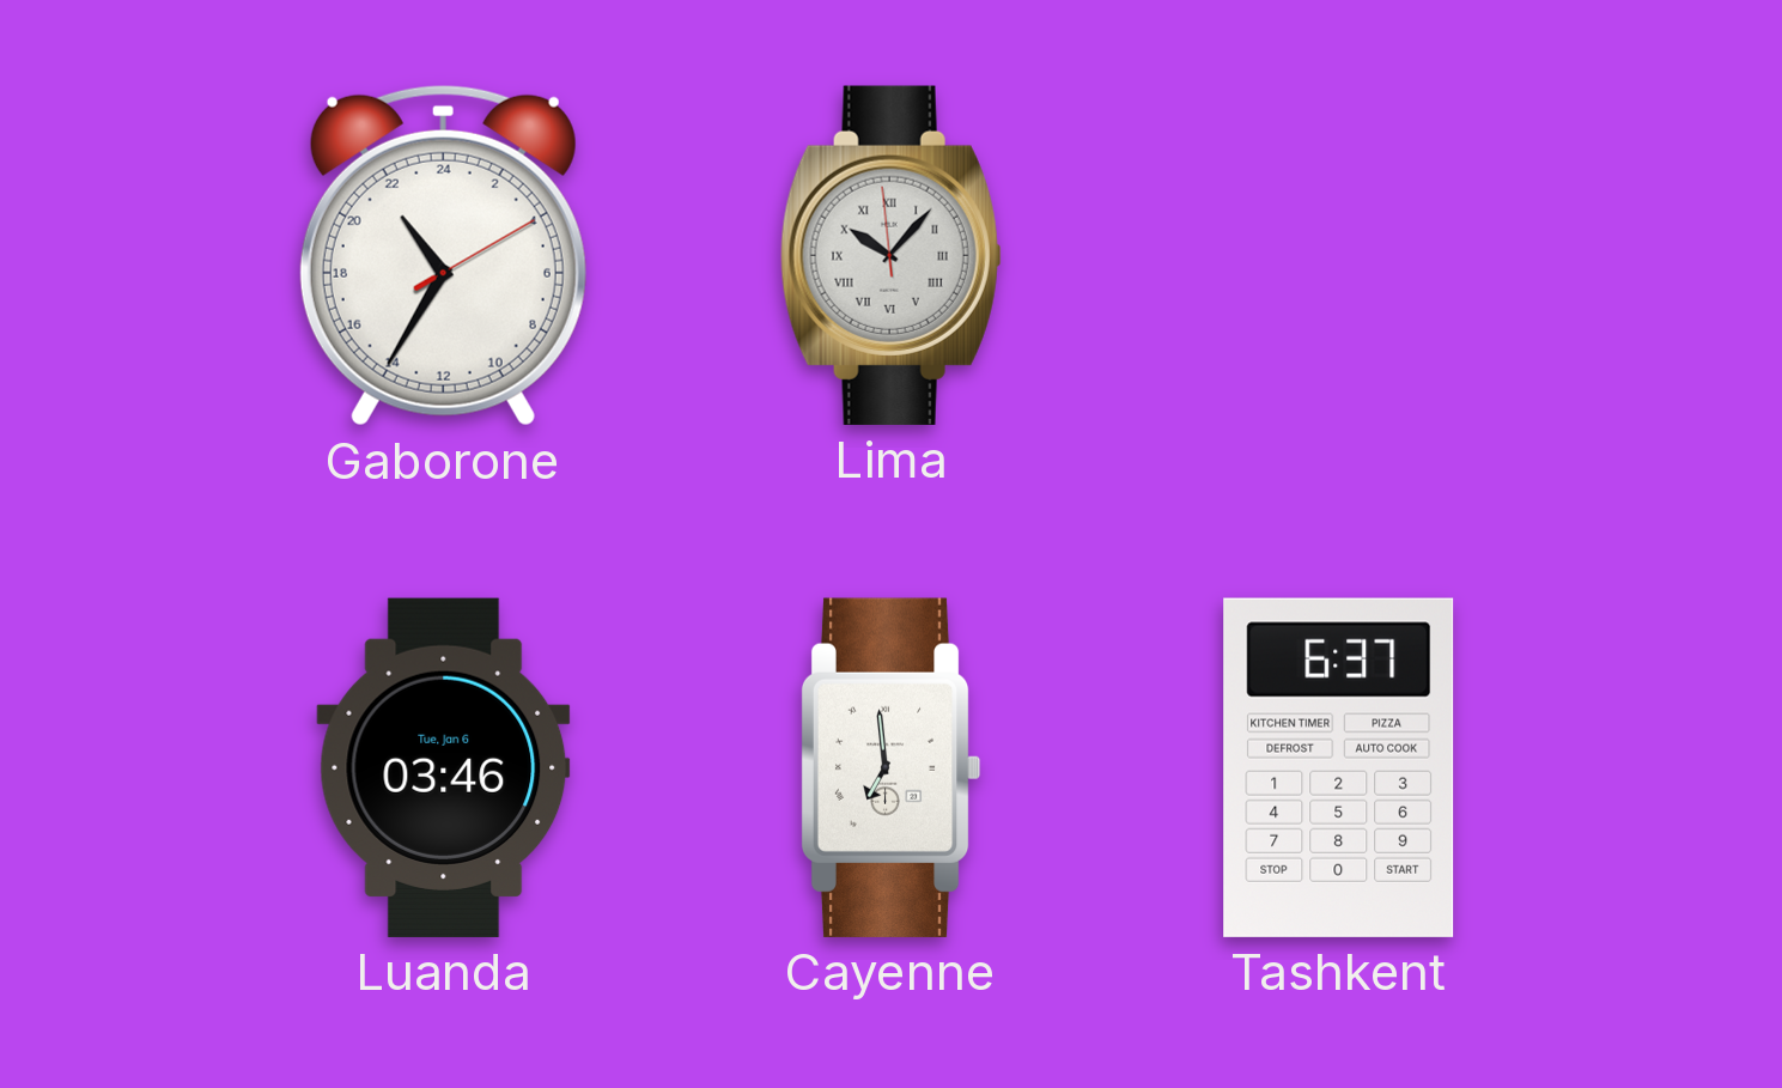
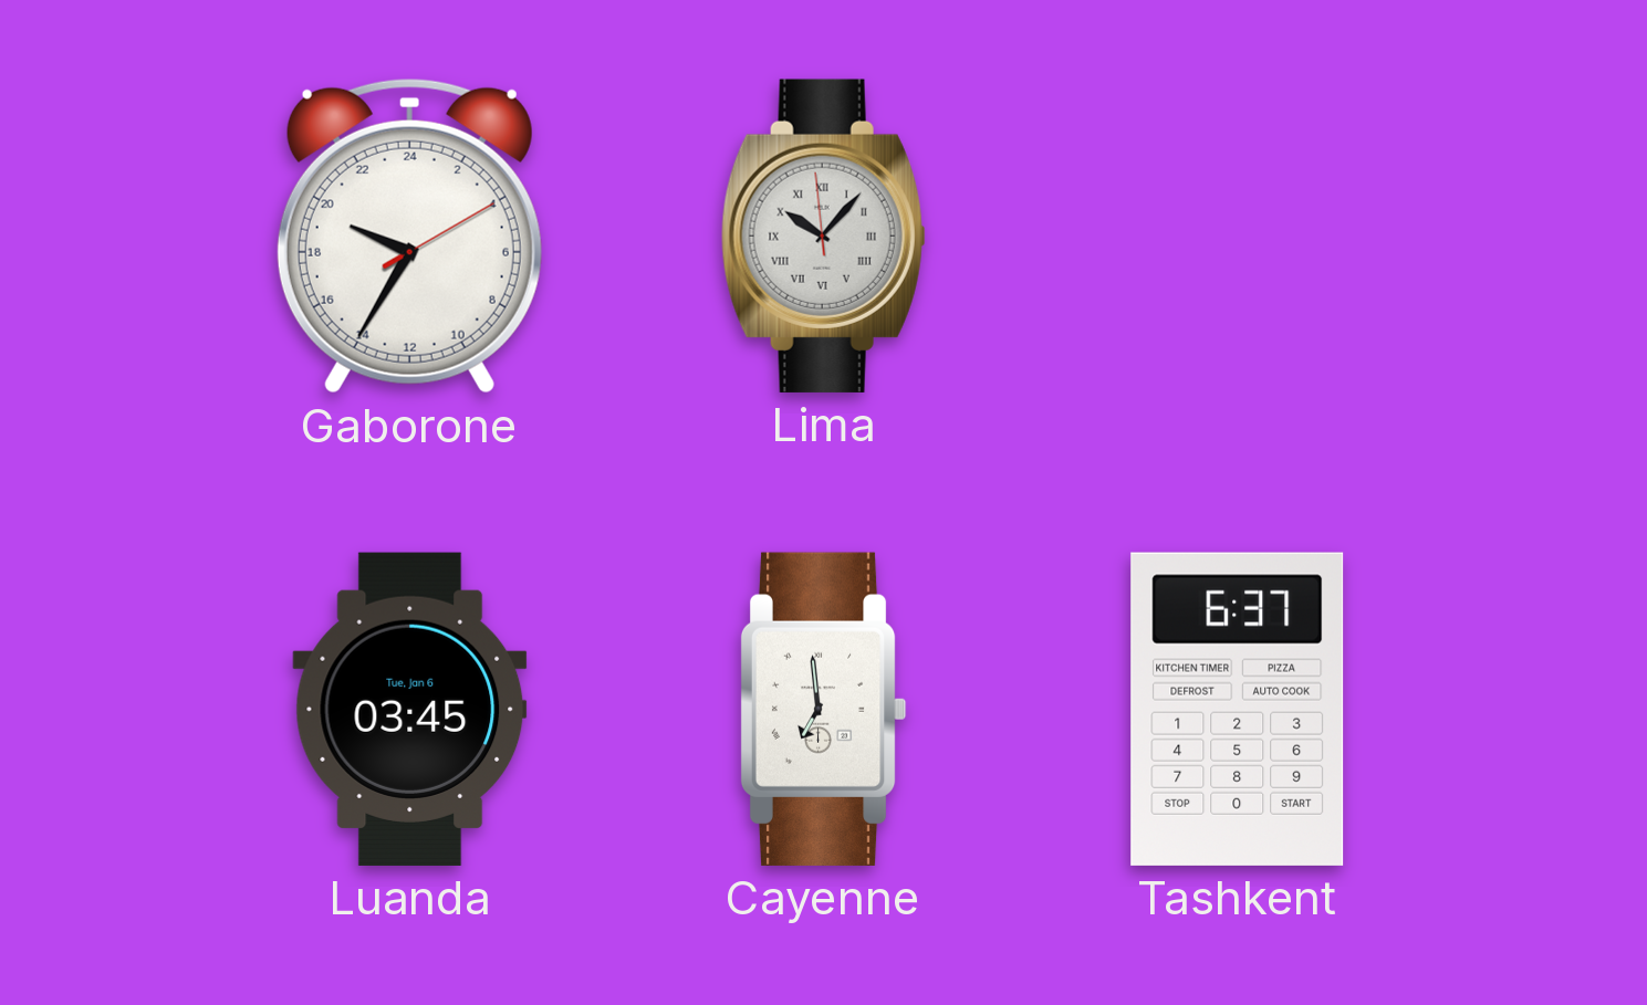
Gaborone: 21:35 -> 19:35
Luanda: 03:46 -> 03:45
